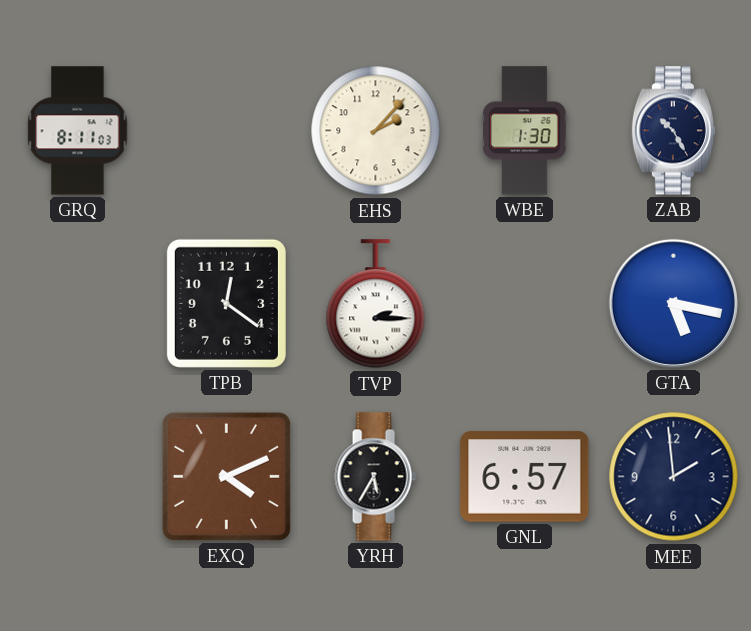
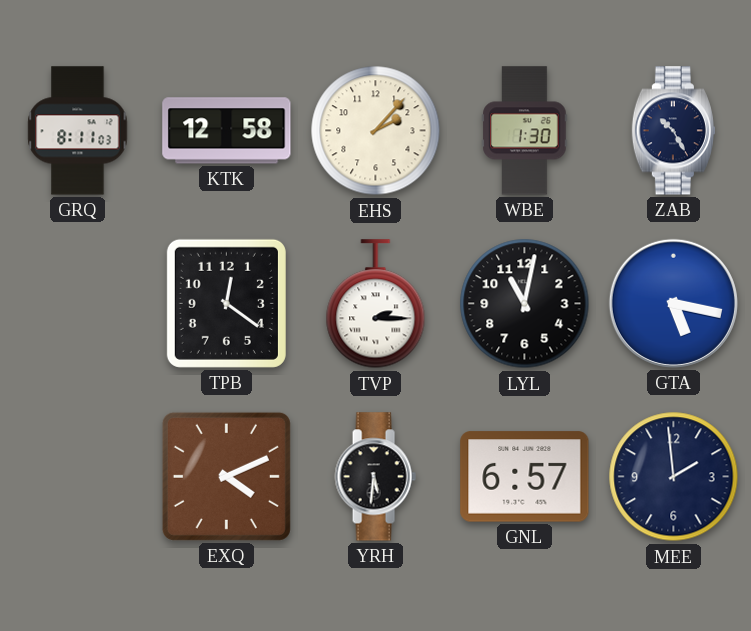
KTK: none -> 12:58
LYL: none -> 11:02
YRH: 5:35 -> 5:31
